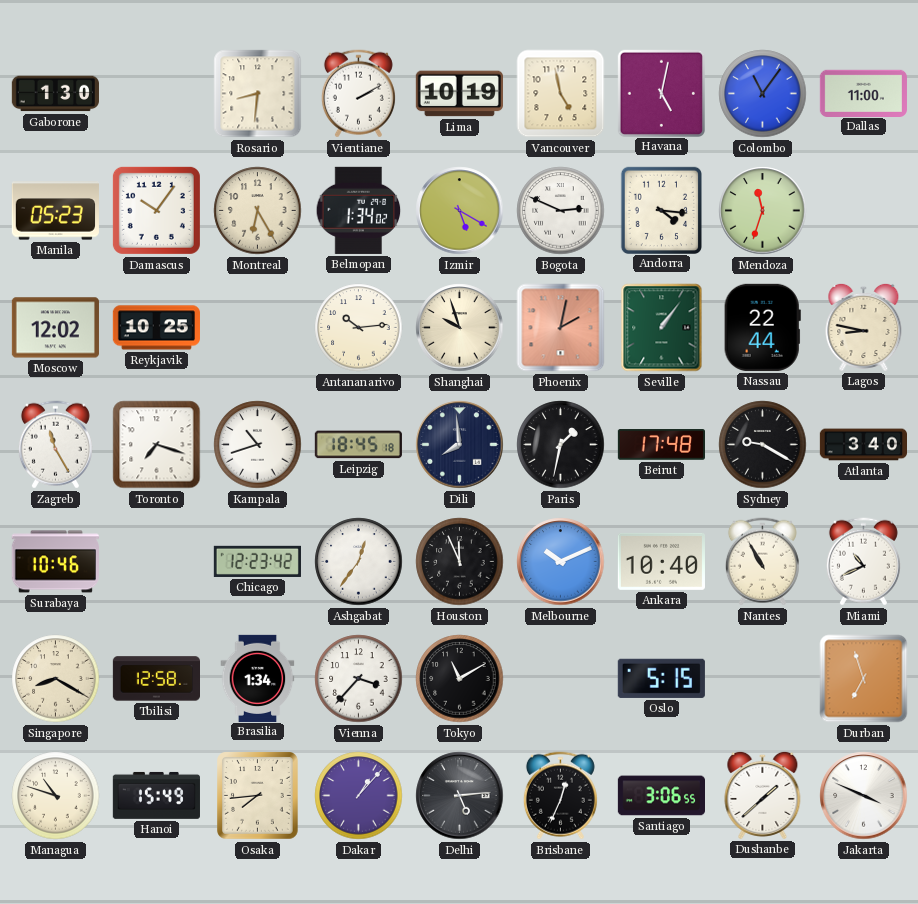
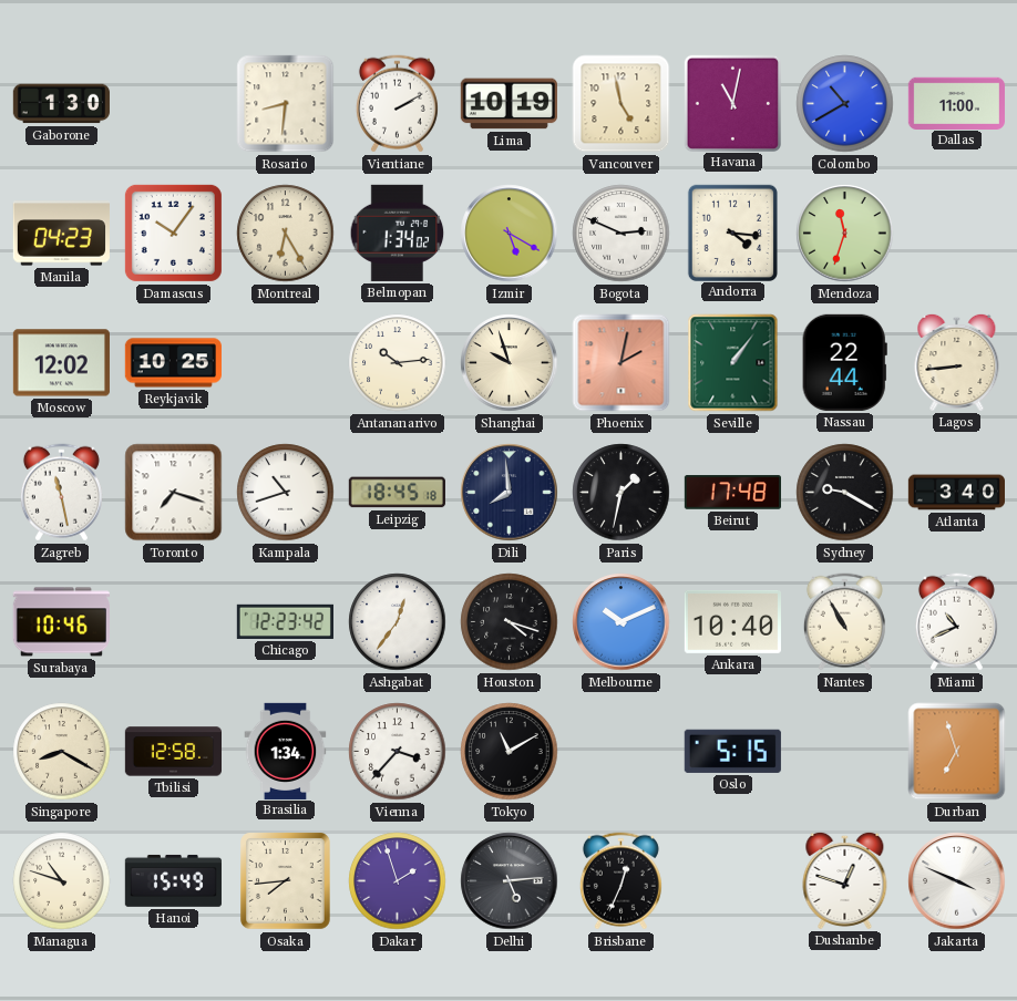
Havana: 5:02 -> 11:02
Colombo: 11:06 -> 10:40
Manila: 05:23 -> 04:23
Lagos: 8:47 -> 8:44
Zagreb: 11:25 -> 11:28
Houston: 11:56 -> 4:18
Dakar: 1:07 -> 1:57
Santiago: 3:06 -> none
Dushanbe: 1:38 -> 12:48
